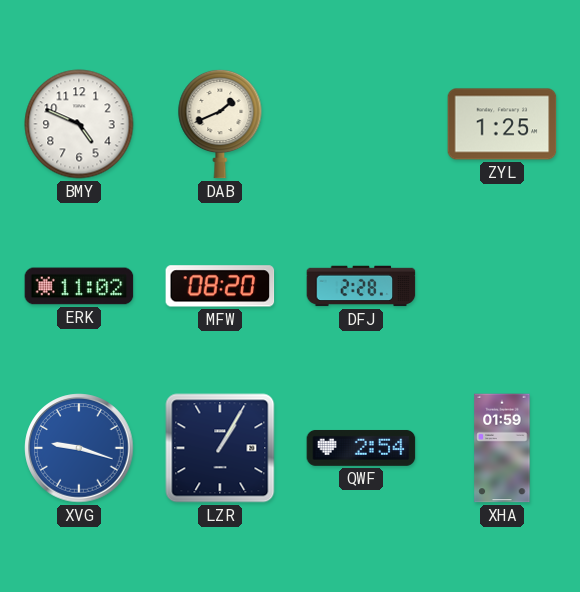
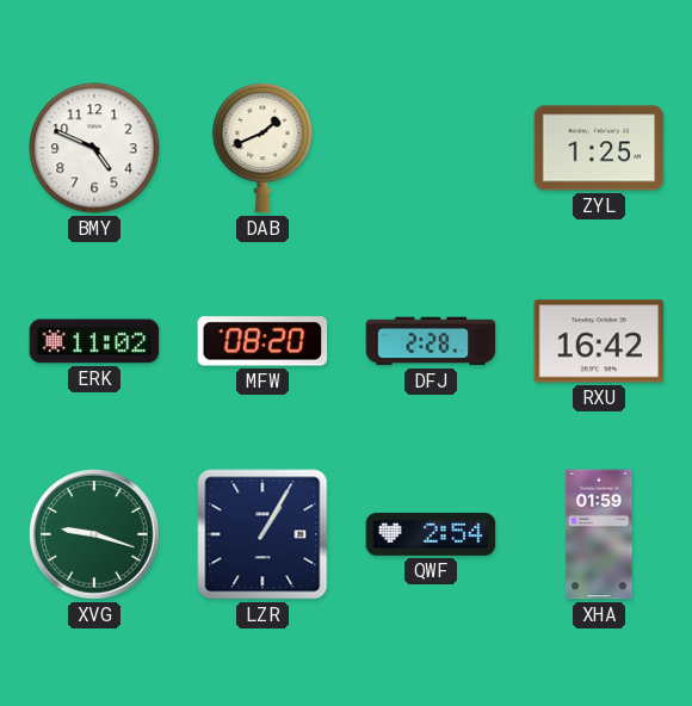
RXU: none -> 16:42
XVG dial: blue -> green
